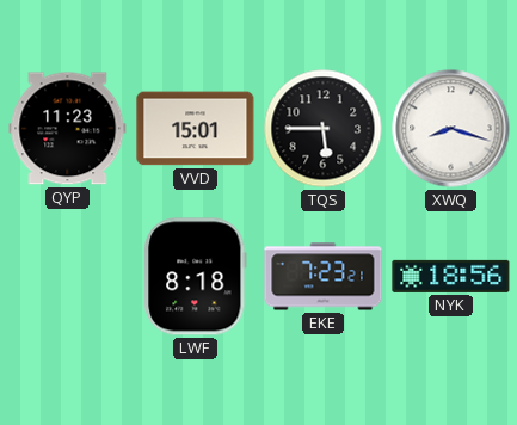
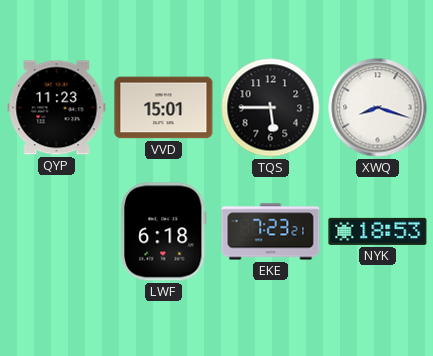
LWF: 8:18 -> 6:18
NYK: 18:56 -> 18:53
